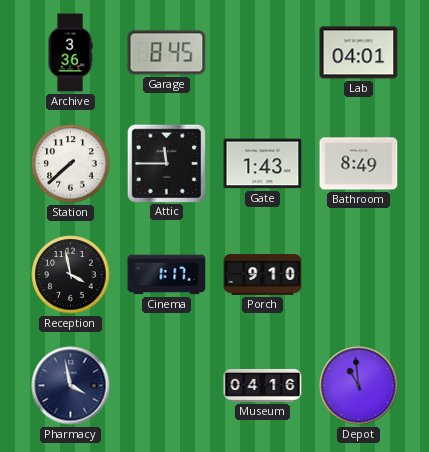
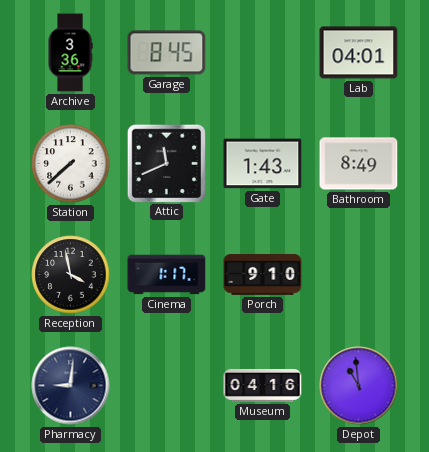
Attic: 11:45 -> 11:41
Pharmacy: 3:58 -> 9:01
